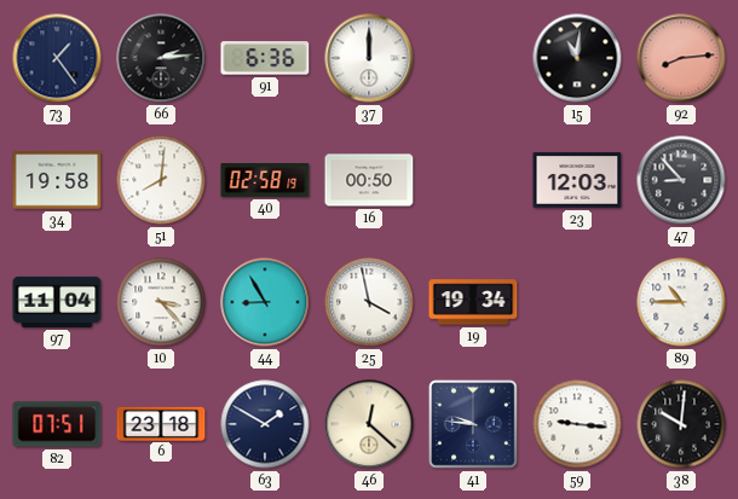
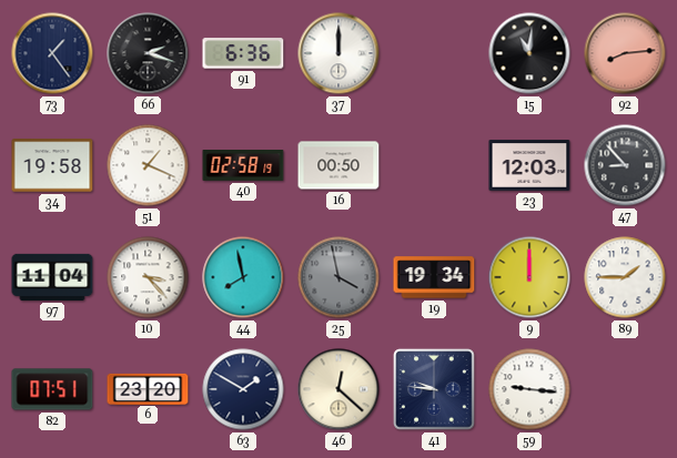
66: 2:14 -> 2:18
51: 8:01 -> 1:19
44: 8:55 -> 7:58
25 dial: white -> grey
9: none -> 12:00
89: 10:45 -> 1:45
6: 23:18 -> 23:20
38: 10:01 -> none
